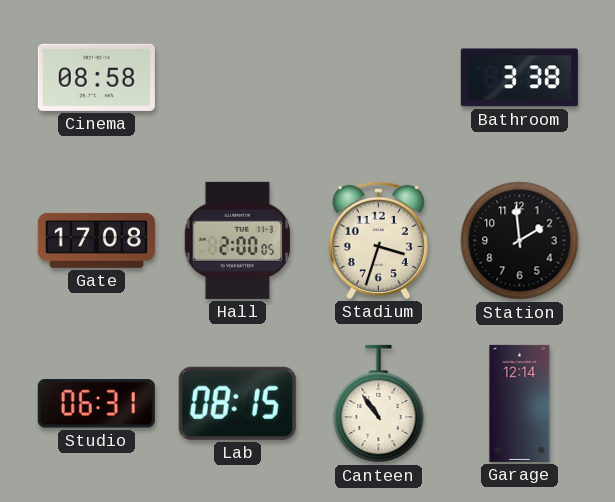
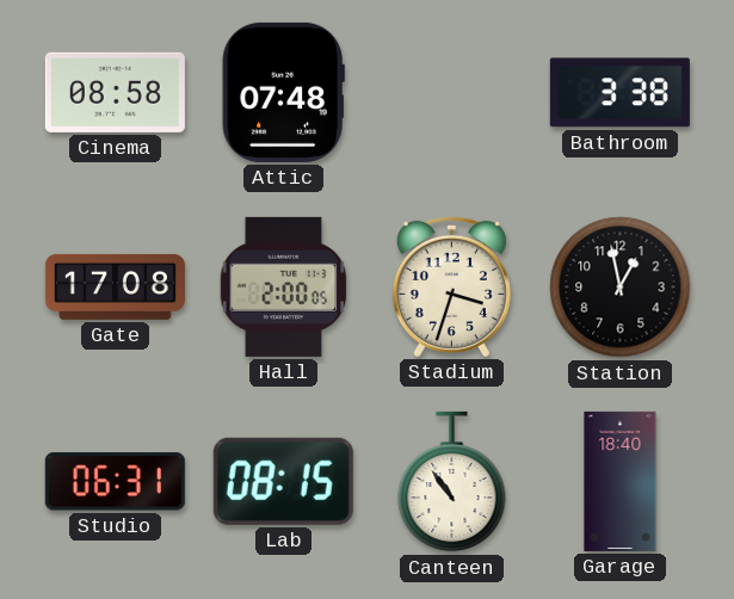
Attic: none -> 07:48
Station: 1:59 -> 12:58
Garage: 12:14 -> 18:40
